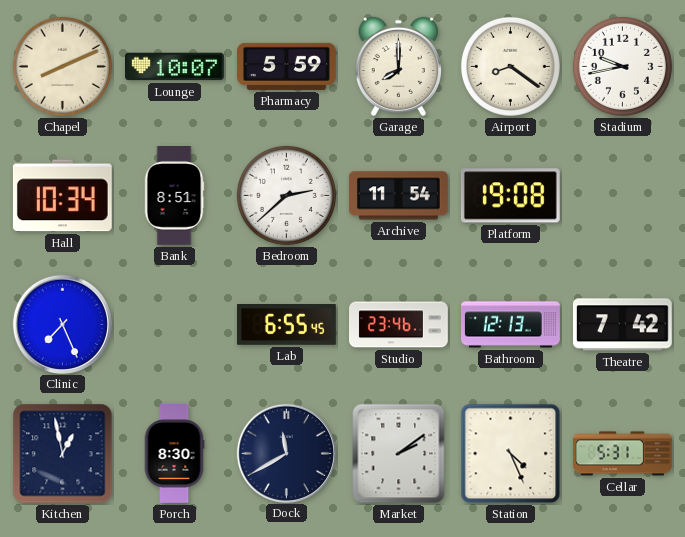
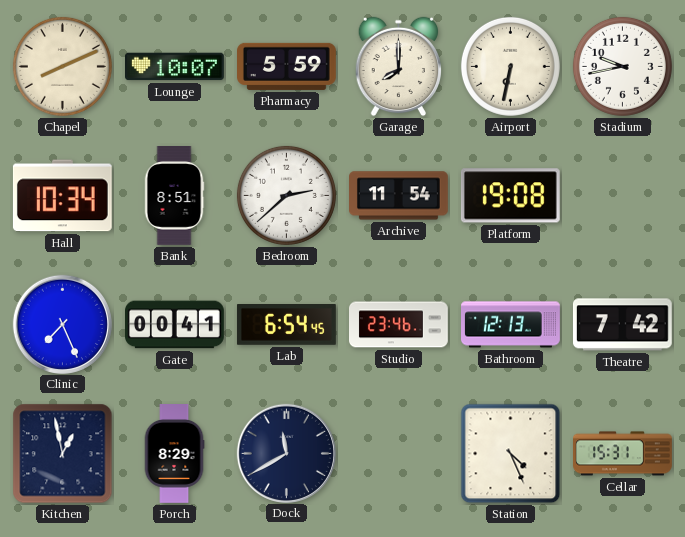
Airport: 8:21 -> 6:32
Gate: none -> 00:41
Lab: 6:55 -> 6:54
Porch: 8:30 -> 8:29
Market: 2:09 -> none
Cellar: 5:31 -> 15:31
